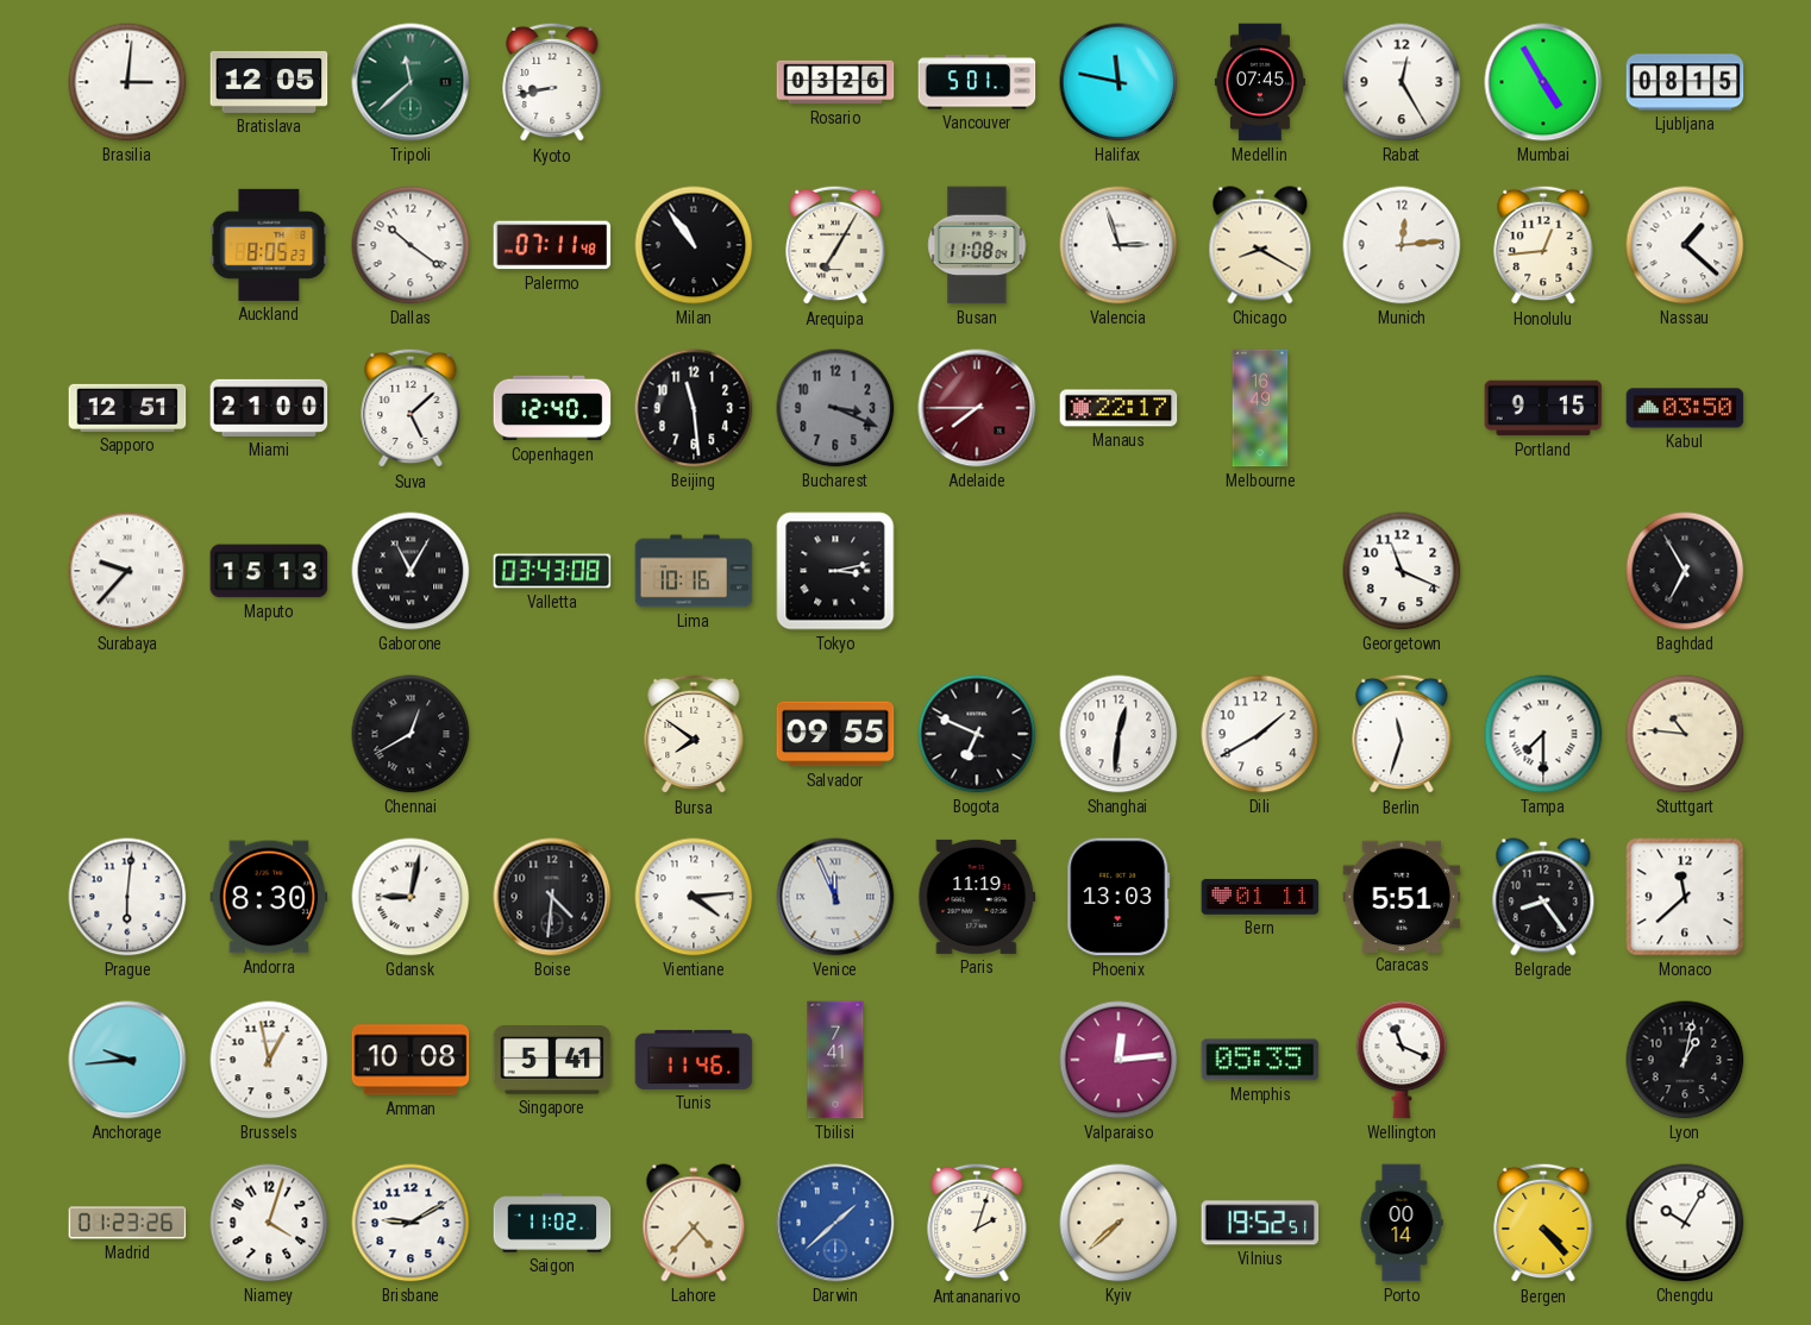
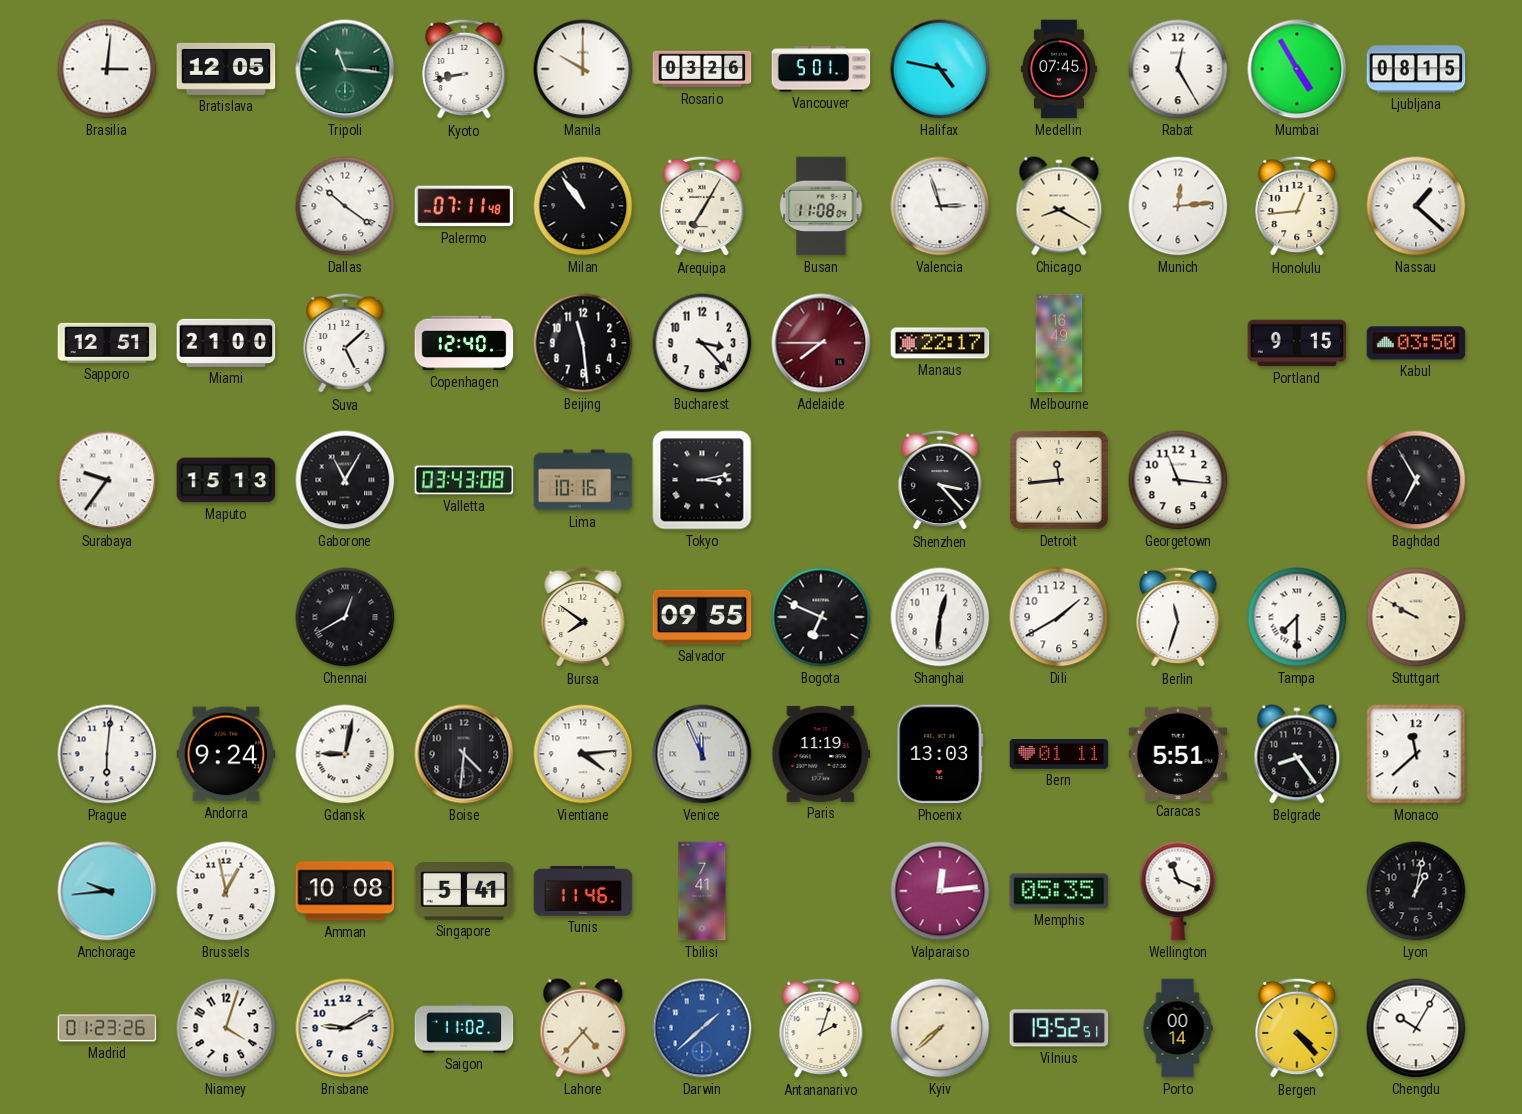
Tripoli: 11:38 -> 11:16
Manila: none -> 10:00
Halifax: 11:47 -> 4:47
Auckland: 8:05 -> none
Bucharest: 3:19 -> 3:23
Bucharest dial: grey -> white
Surabaya: 9:37 -> 9:36
Shenzhen: none -> 3:23
Detroit: none -> 11:44
Georgetown: 11:19 -> 11:16
Stuttgart: 10:46 -> 9:50
Andorra: 8:30 -> 9:24
